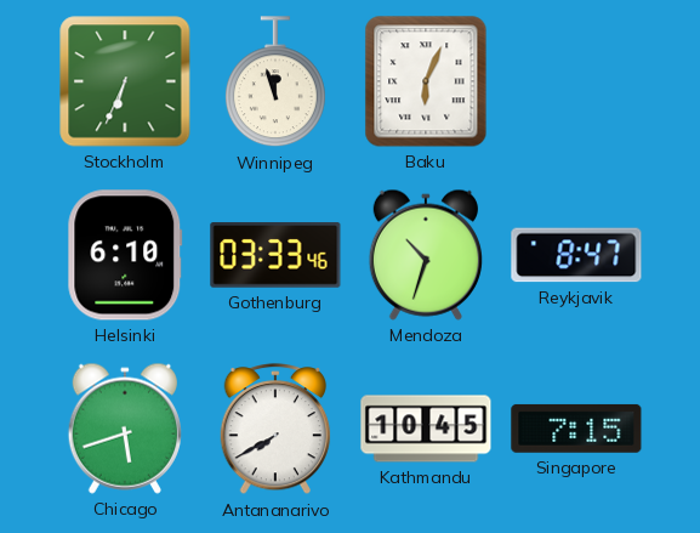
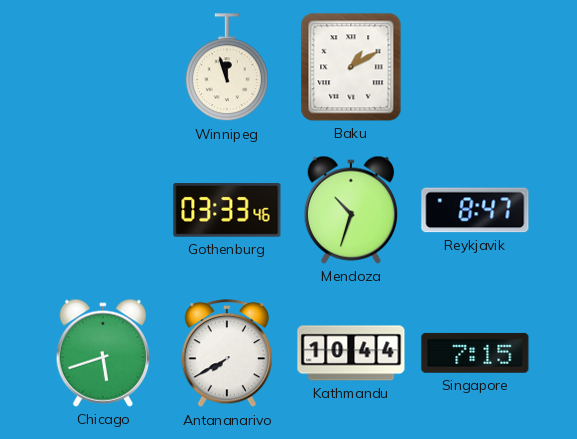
Stockholm: 6:34 -> none
Baku: 6:04 -> 1:10
Helsinki: 6:10 -> none
Kathmandu: 10:45 -> 10:44
